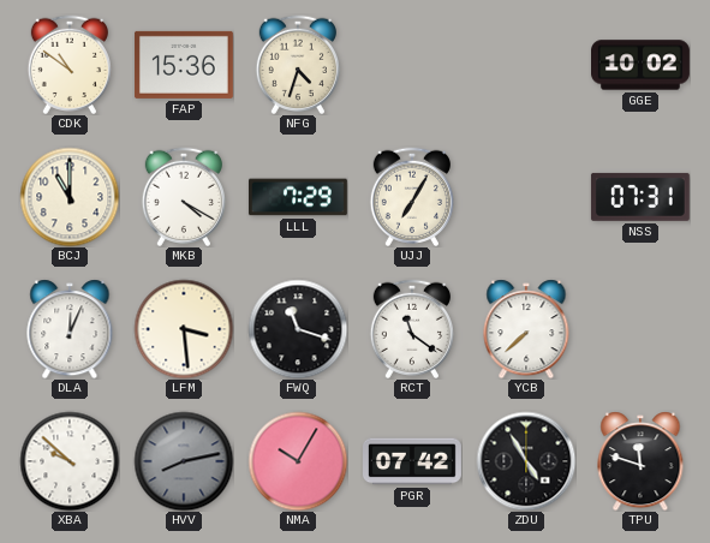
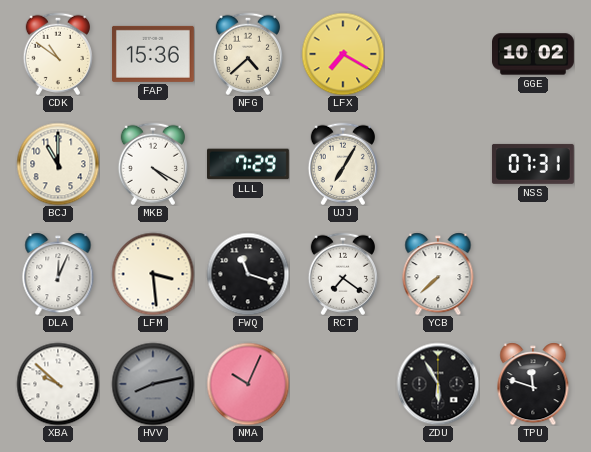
NFG: 4:33 -> 4:38
LFX: none -> 7:20
RCT: 11:21 -> 7:21
NMA: 10:05 -> 10:04
PGR: 07:42 -> none
ZDU: 4:55 -> 5:55
